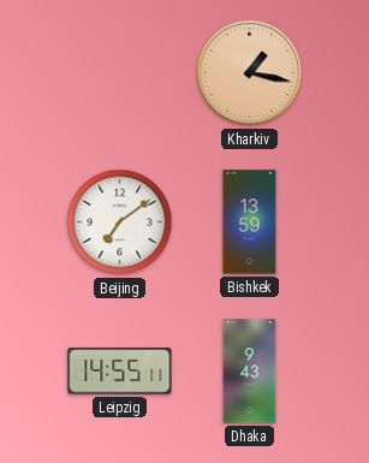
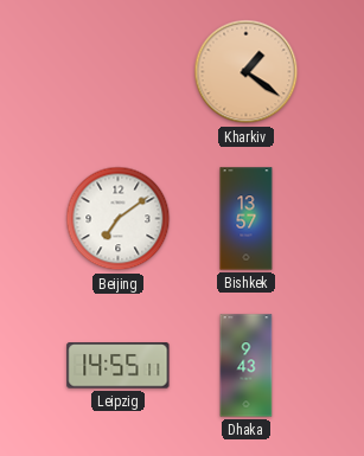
Kharkiv: 1:17 -> 1:21
Bishkek: 13:59 -> 13:57
